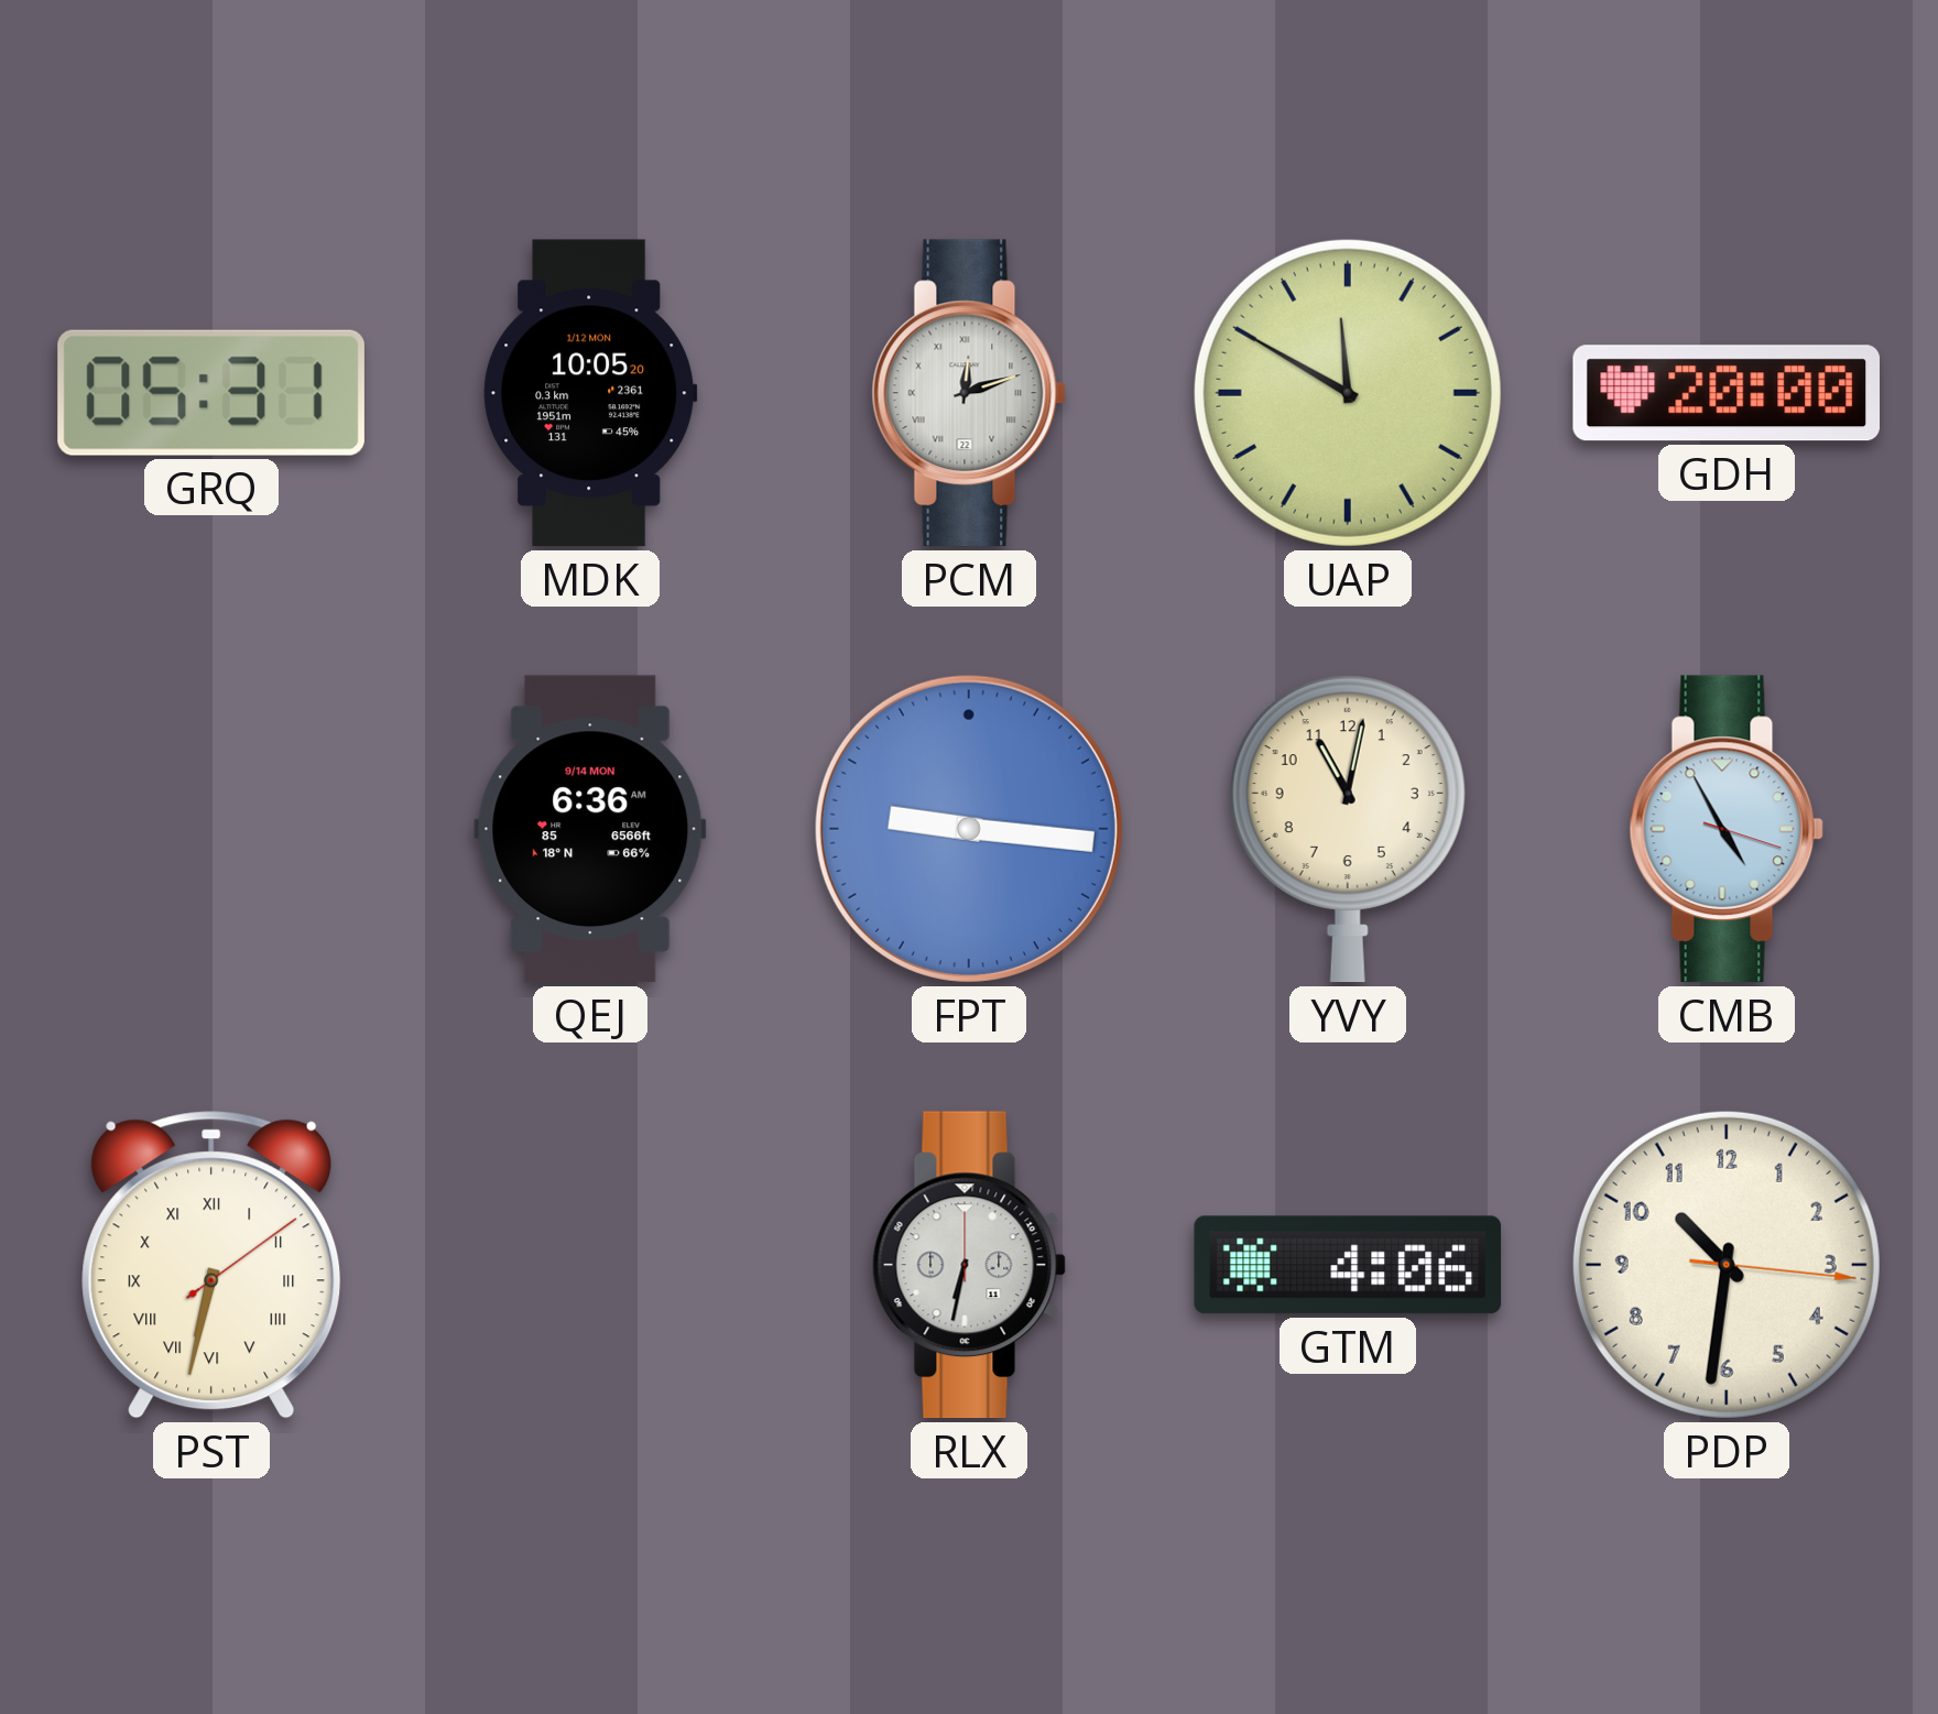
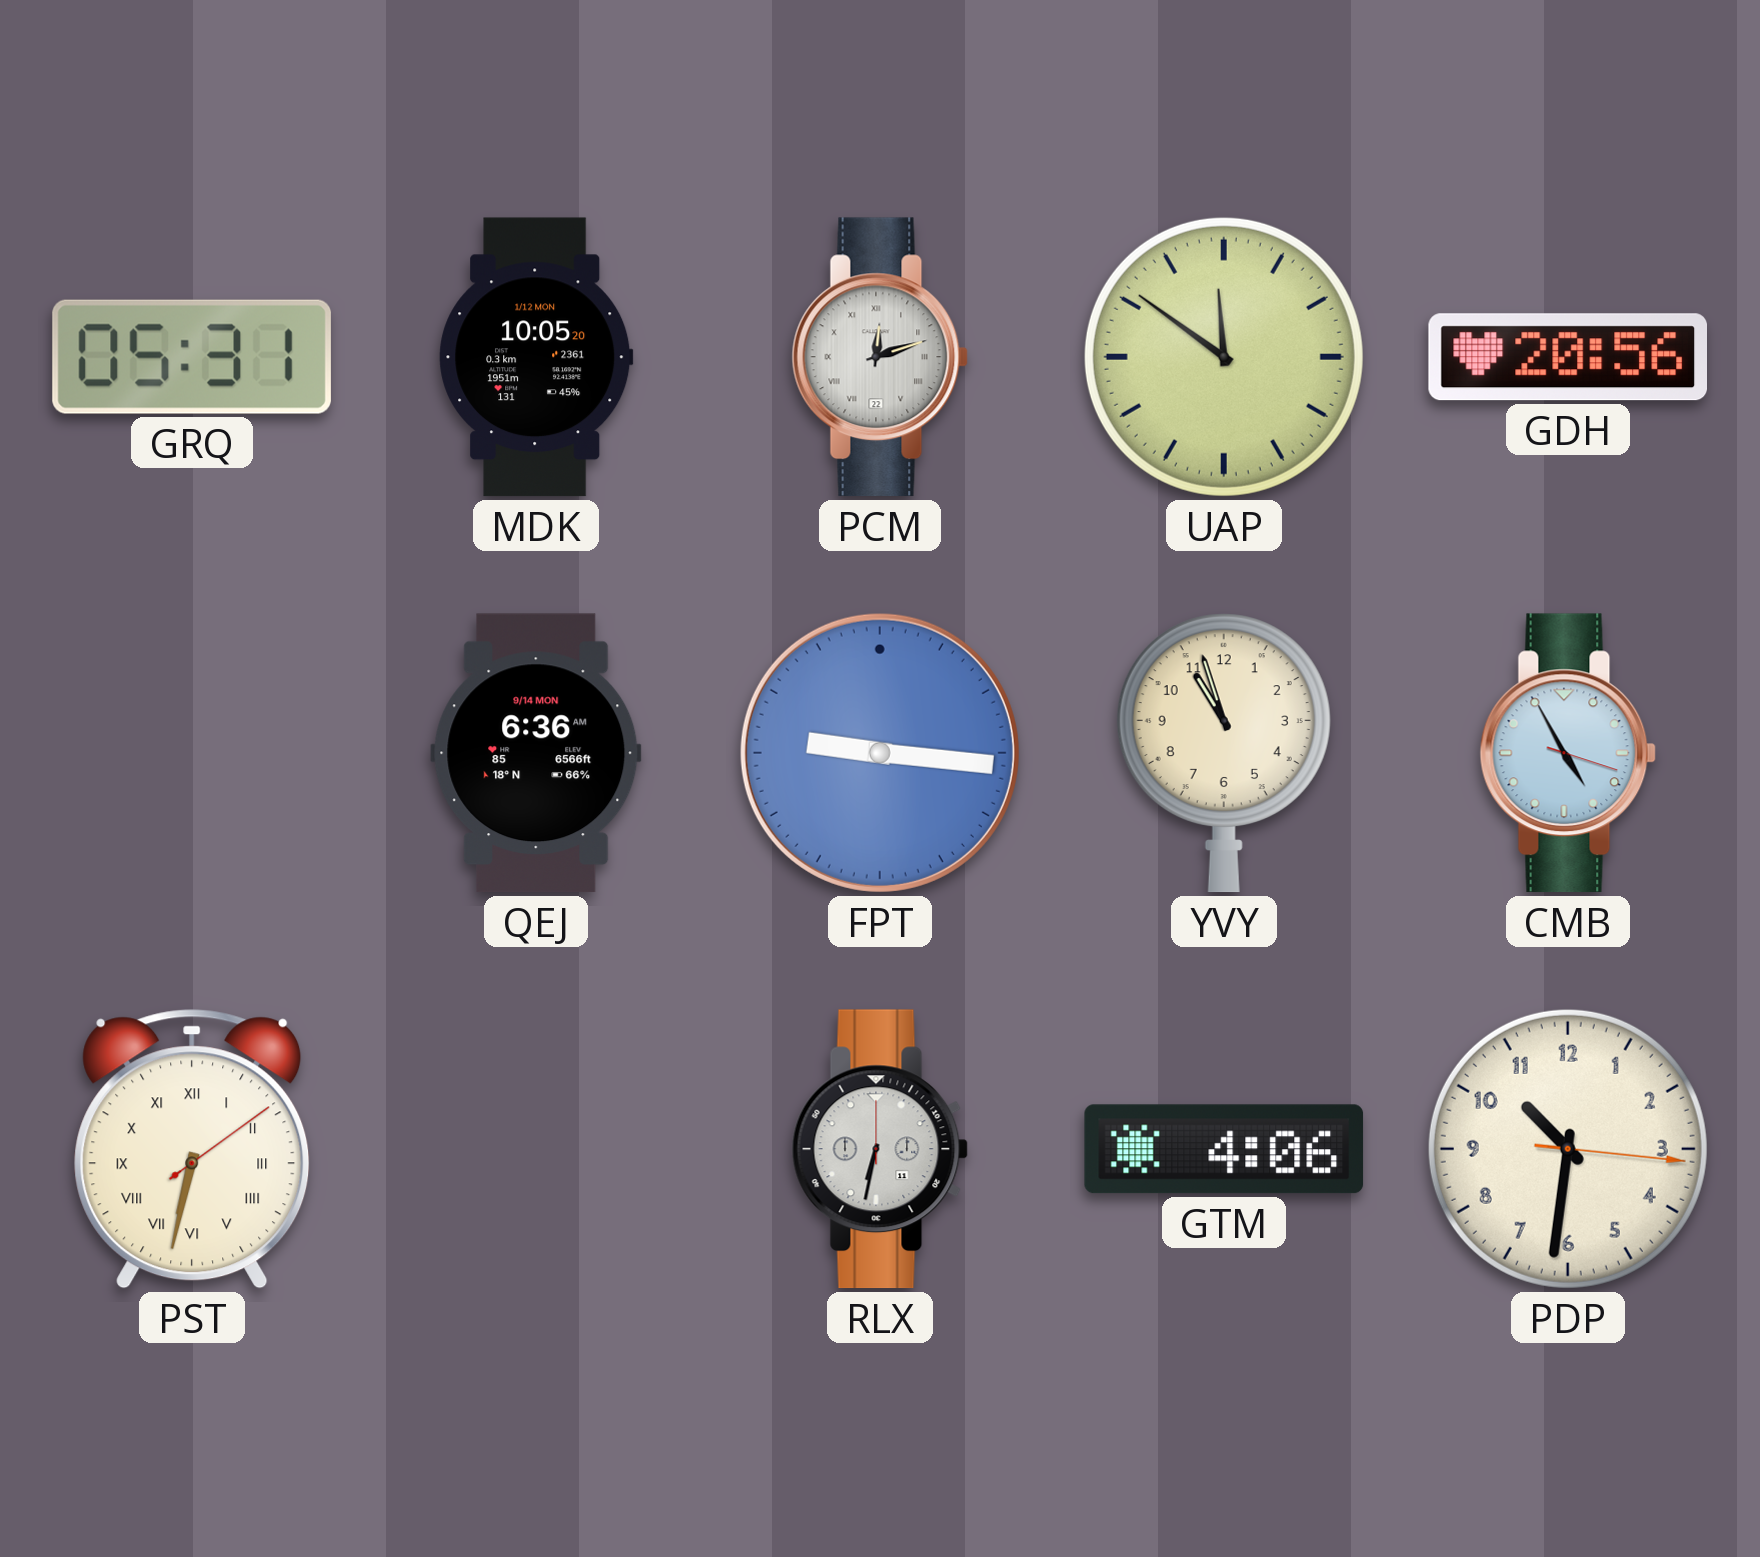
UAP: 11:50 -> 11:51
GDH: 20:00 -> 20:56
YVY: 11:02 -> 10:57
